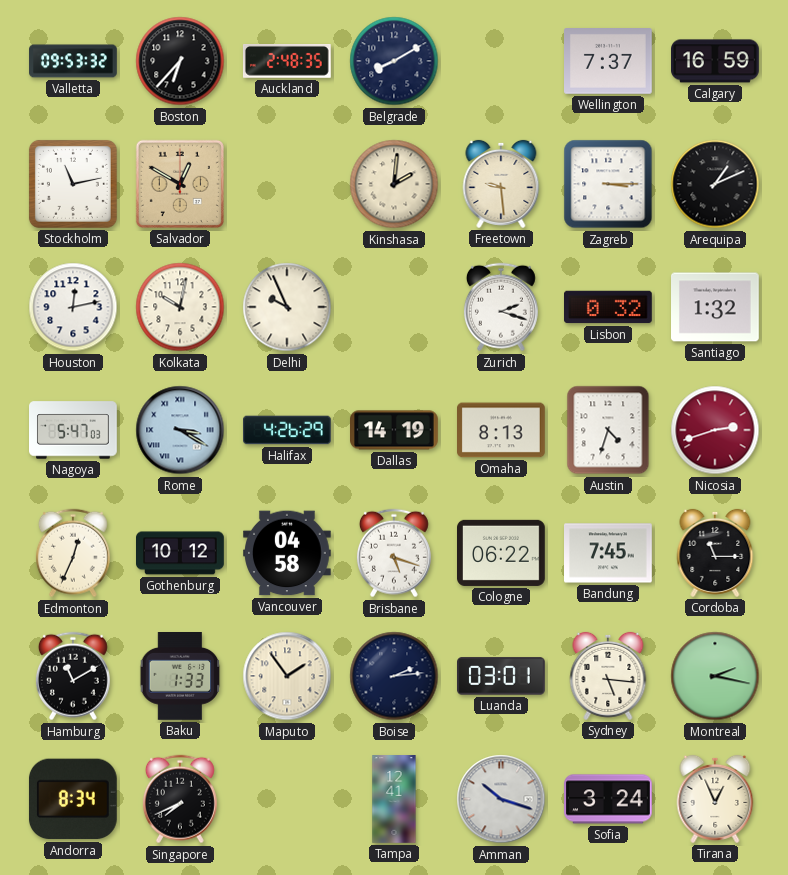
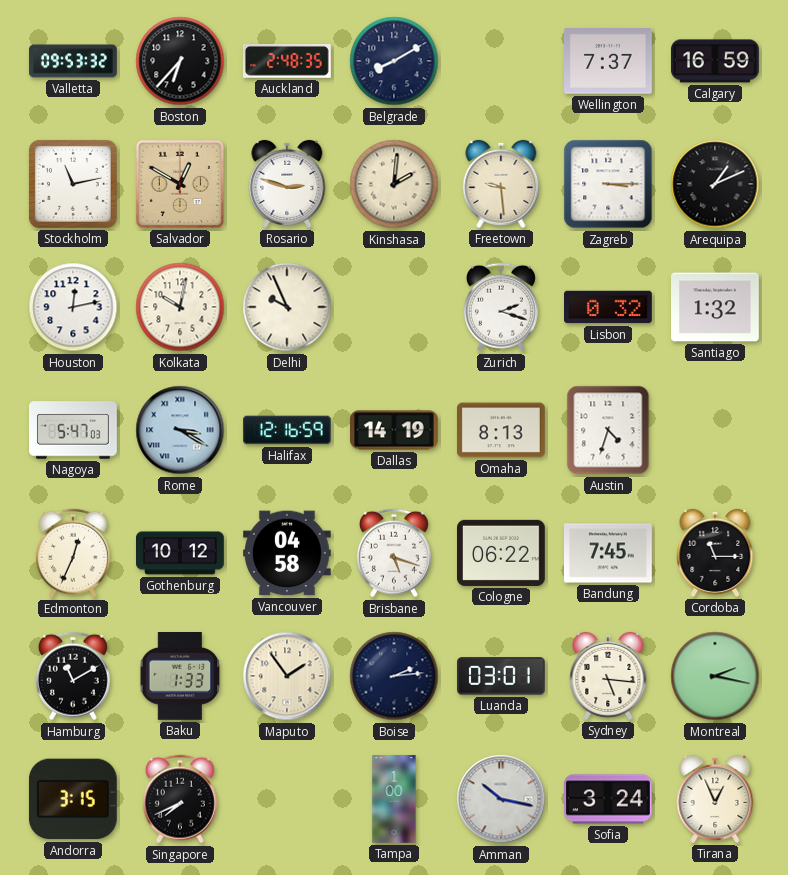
Rosario: none -> 2:48
Halifax: 4:26 -> 12:16
Nicosia: 2:42 -> none
Andorra: 8:34 -> 3:15
Tampa: 12:41 -> 1:00
Amman: 10:18 -> 10:17
